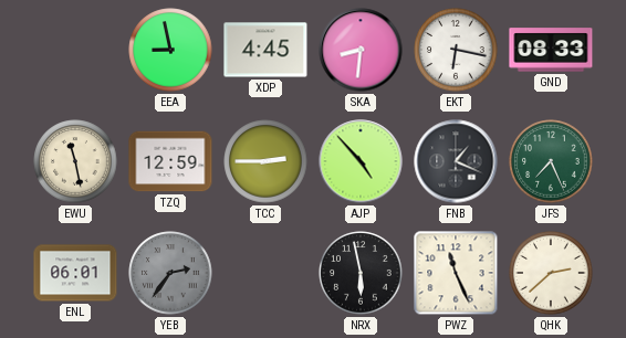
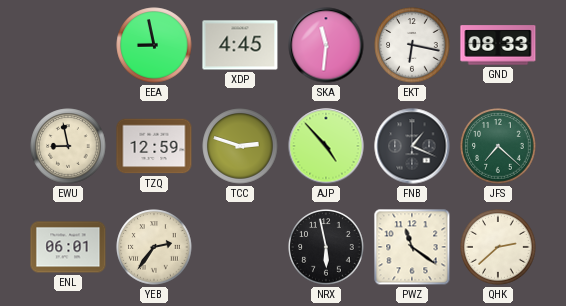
SKA: 8:31 -> 11:31
EWU: 11:28 -> 8:58
TCC: 2:45 -> 2:48
JFS: 7:26 -> 7:22
YEB dial: grey -> cream
PWZ: 11:26 -> 11:21
